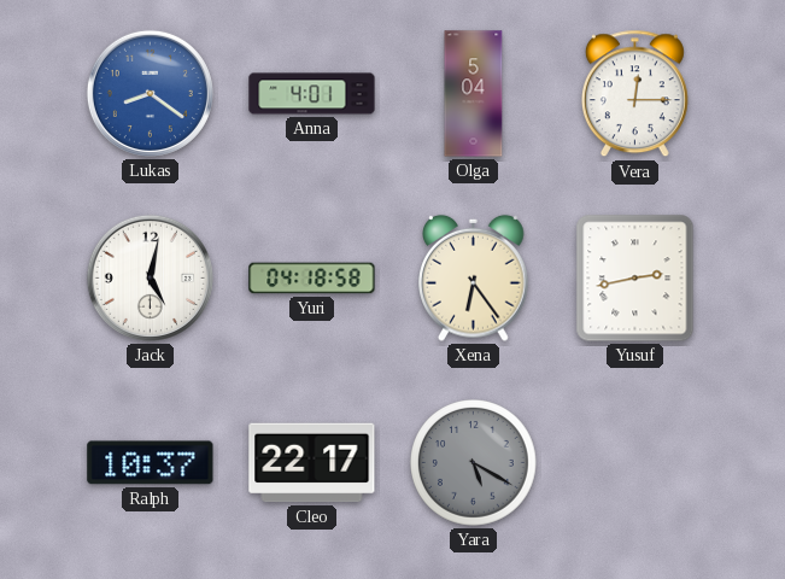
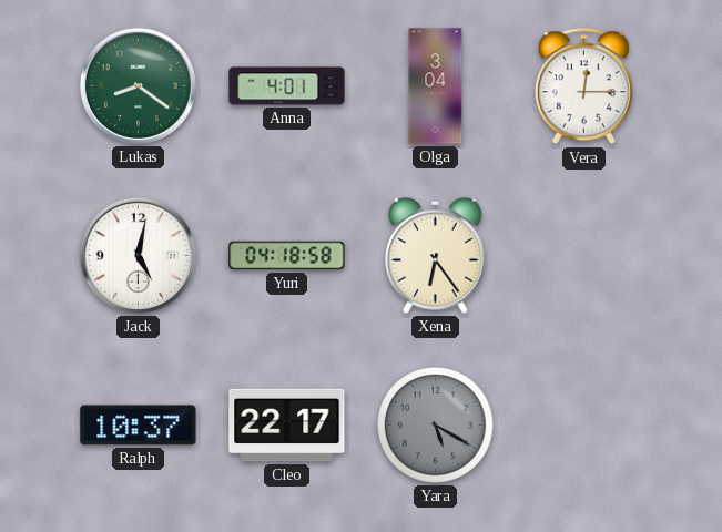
Lukas dial: blue -> green
Olga: 5:04 -> 3:04
Yusuf: 2:43 -> none
